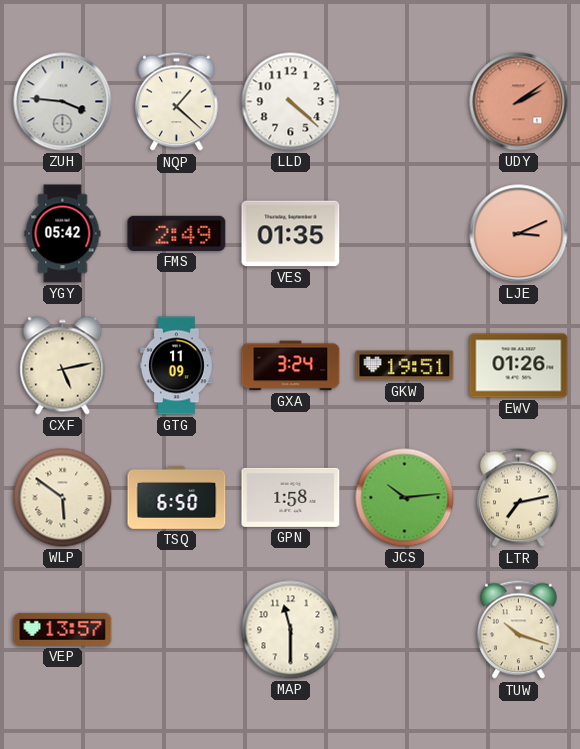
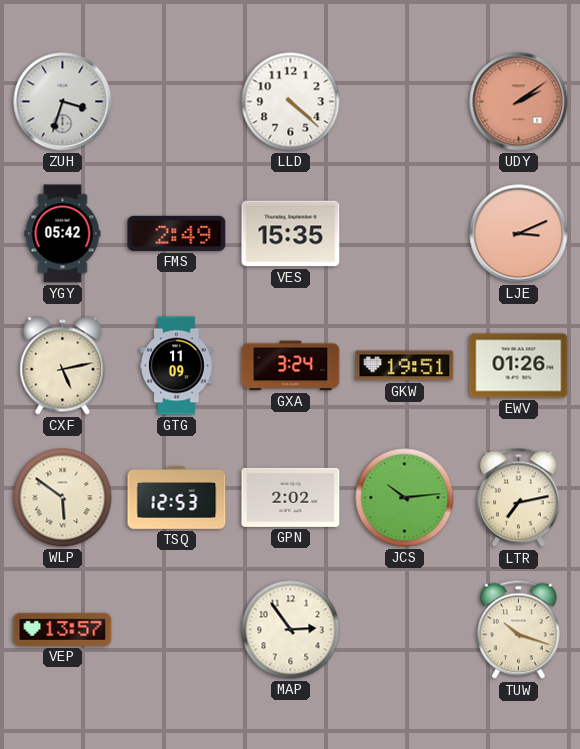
ZUH: 3:46 -> 3:33
NQP: 1:22 -> none
VES: 01:35 -> 15:35
TSQ: 6:50 -> 12:53
GPN: 1:58 -> 2:02
MAP: 11:30 -> 2:54
